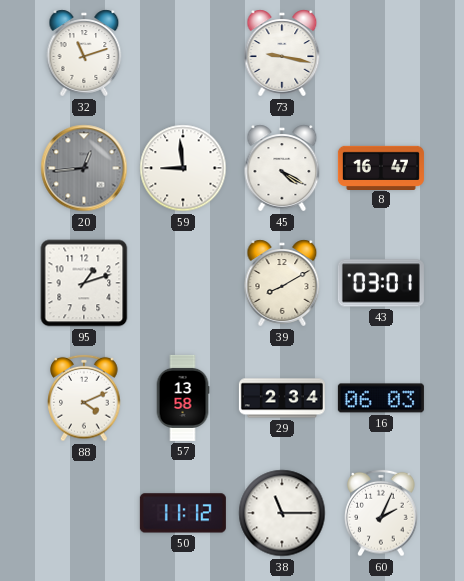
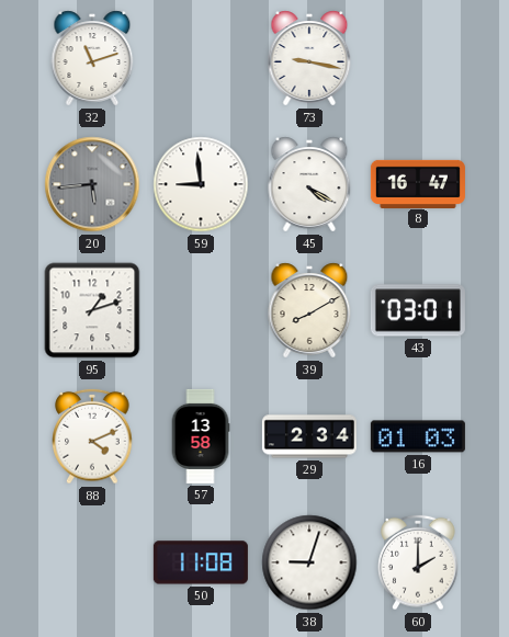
20: 12:44 -> 5:44
16: 06:03 -> 01:03
50: 11:12 -> 11:08
38: 11:15 -> 9:03
60: 2:04 -> 2:00
